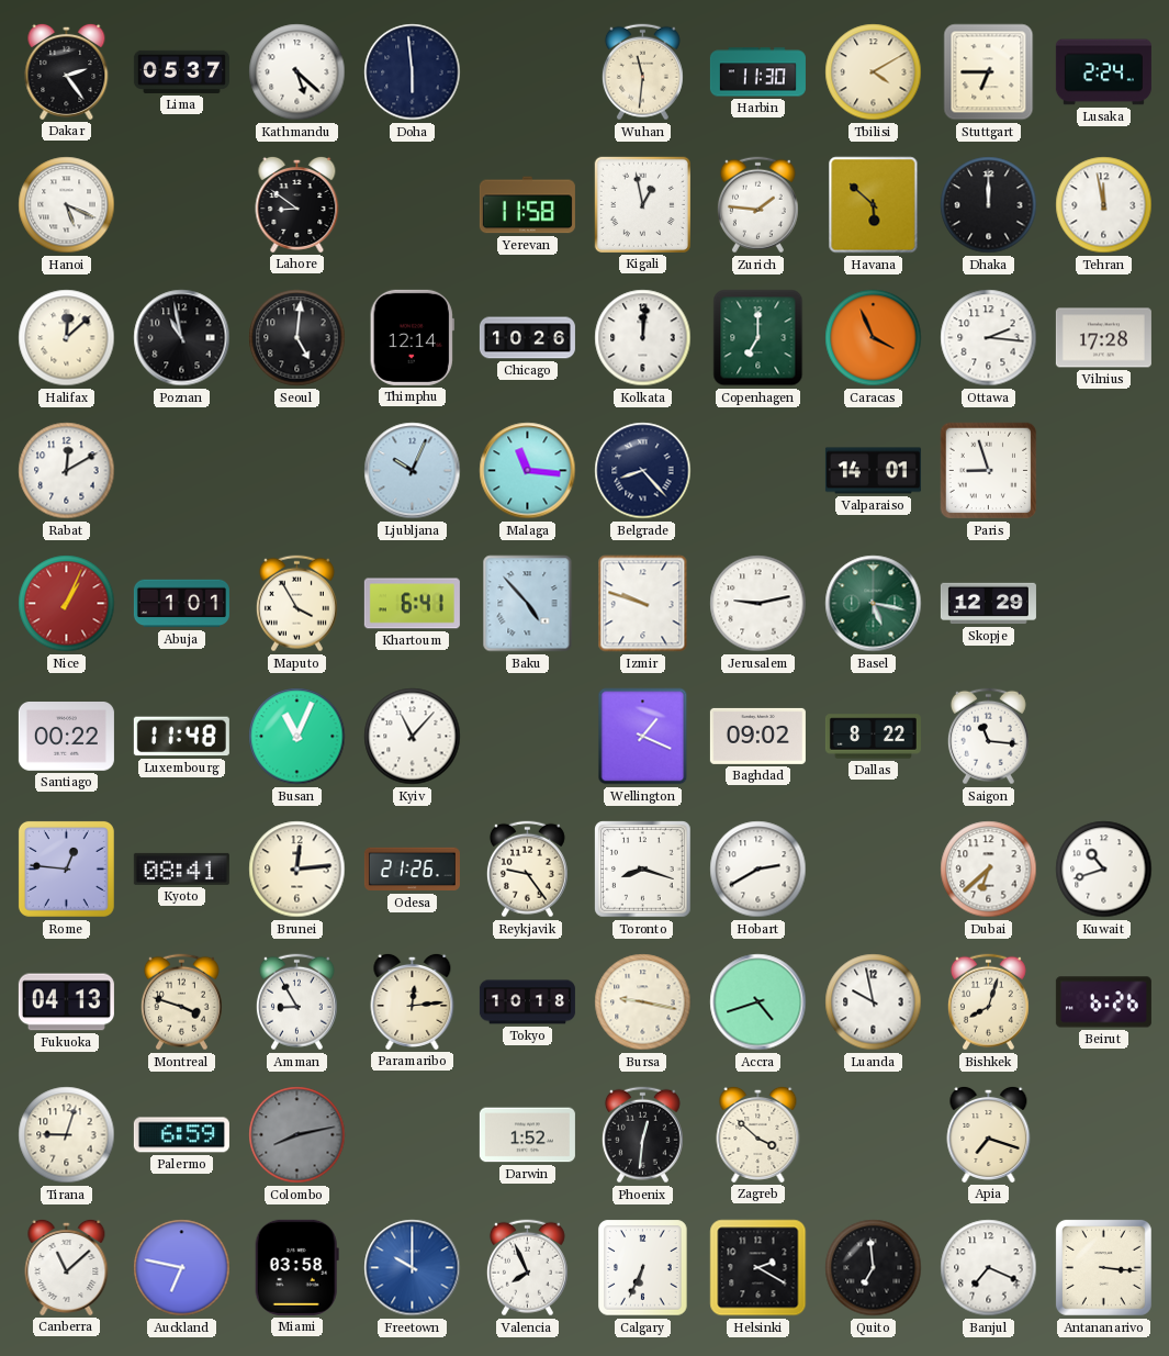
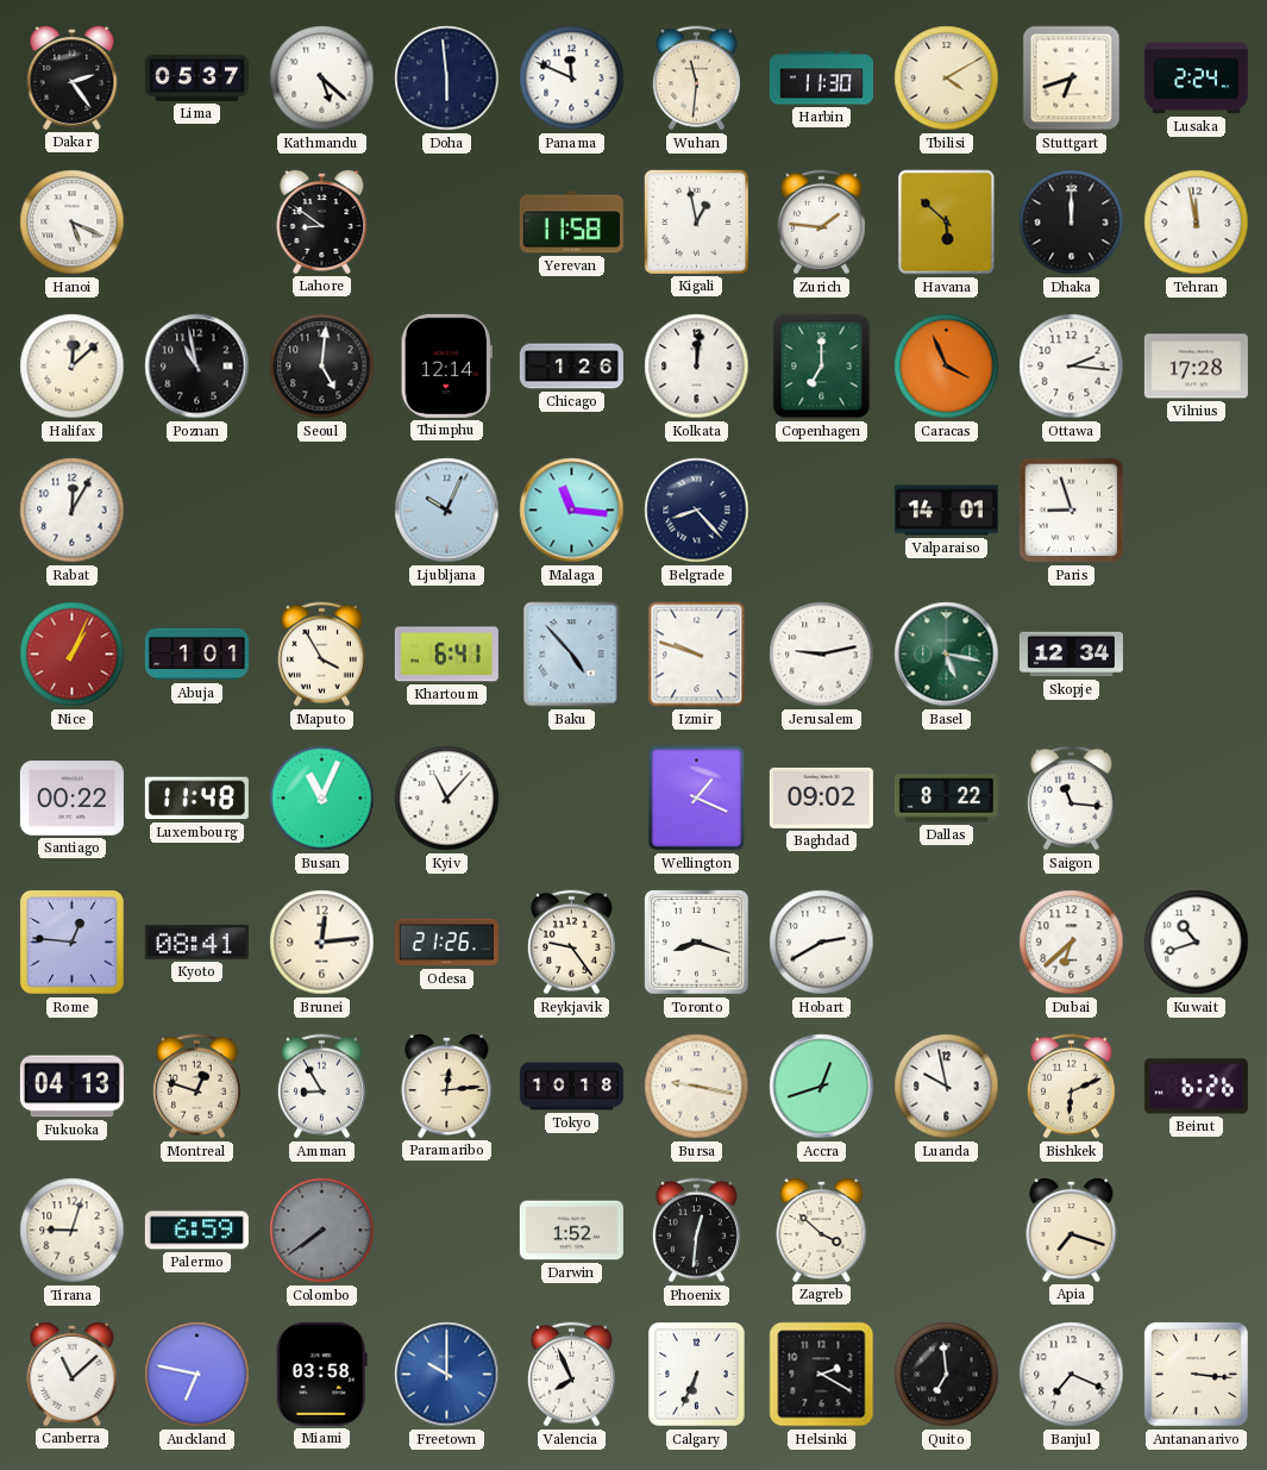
Panama: none -> 11:49
Stuttgart: 6:45 -> 6:42
Chicago: 10:26 -> 1:26
Rabat: 12:10 -> 12:05
Skopje: 12:29 -> 12:34
Montreal: 3:48 -> 12:48
Accra: 4:42 -> 12:42
Bishkek: 8:03 -> 6:11
Colombo: 8:13 -> 7:39
